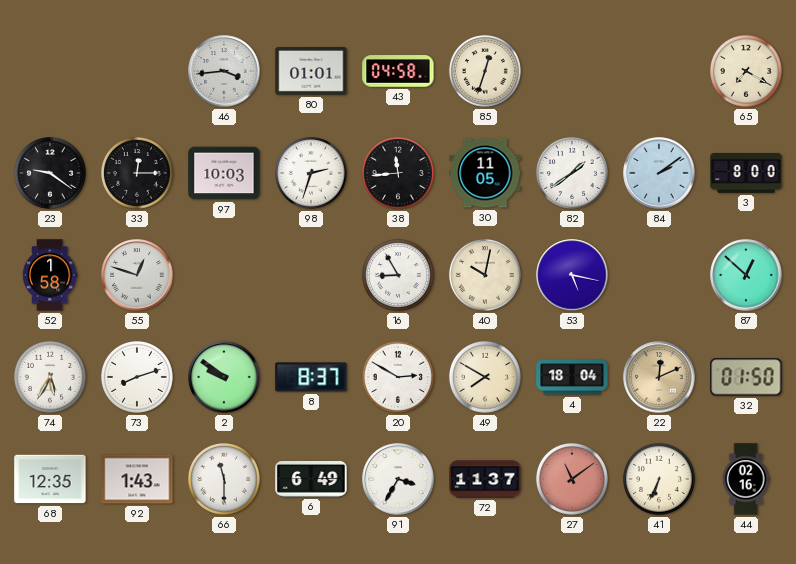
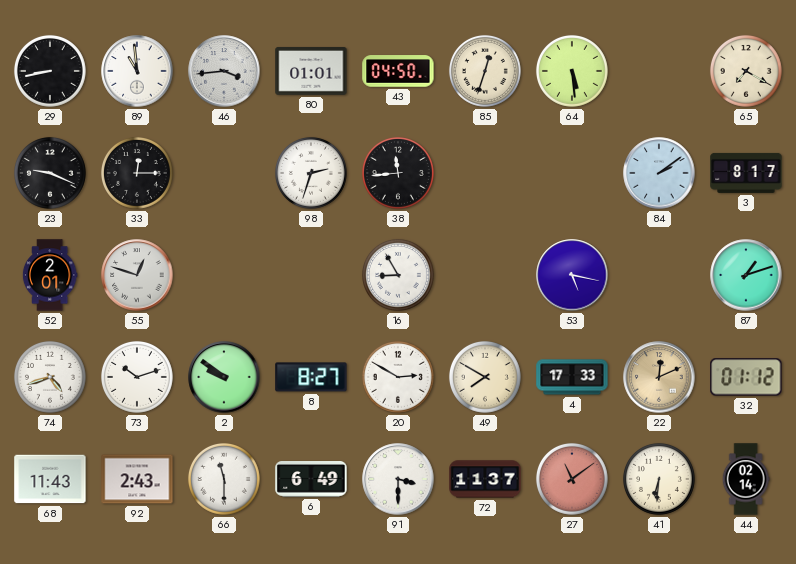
29: none -> 8:43
89: none -> 10:59
43: 04:58 -> 04:50
64: none -> 5:29
23: 9:21 -> 9:19
97: 10:03 -> none
30: 11:05 -> none
82: 1:39 -> none
3: 8:00 -> 8:17
52: 1:58 -> 2:01
40: 10:02 -> none
87: 12:52 -> 1:12
74: 5:35 -> 4:42
73: 8:12 -> 10:12
8: 8:37 -> 8:27
4: 18:04 -> 17:33
32: 01:50 -> 01:12
68: 12:35 -> 11:43
92: 1:43 -> 2:43
91: 3:35 -> 3:30
41: 6:34 -> 6:31
44: 02:16 -> 02:14
